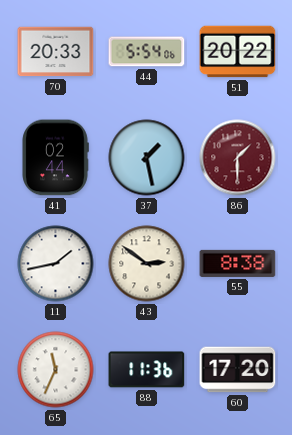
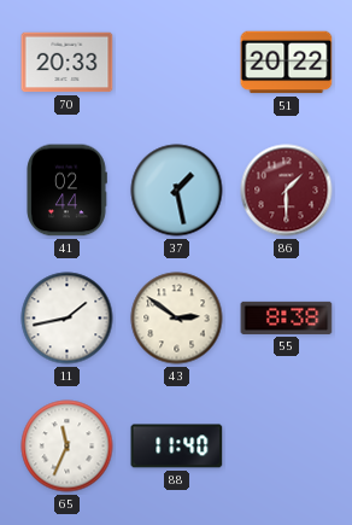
44: 5:54 -> none
88: 11:36 -> 11:40
60: 17:20 -> none
